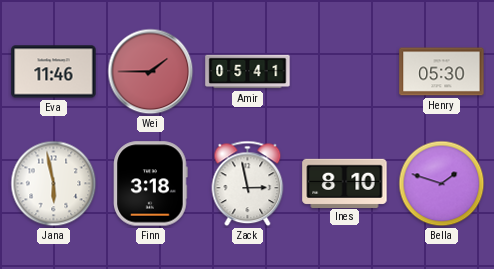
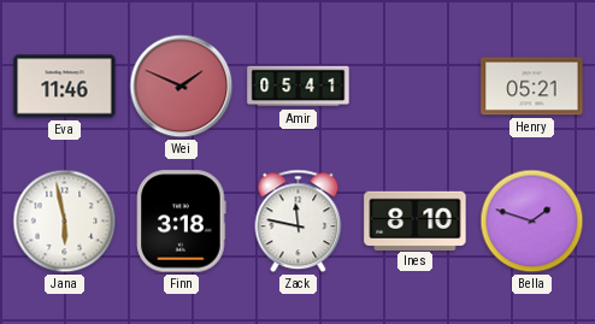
Wei: 1:45 -> 1:49
Henry: 05:30 -> 05:21
Zack: 2:58 -> 11:47
